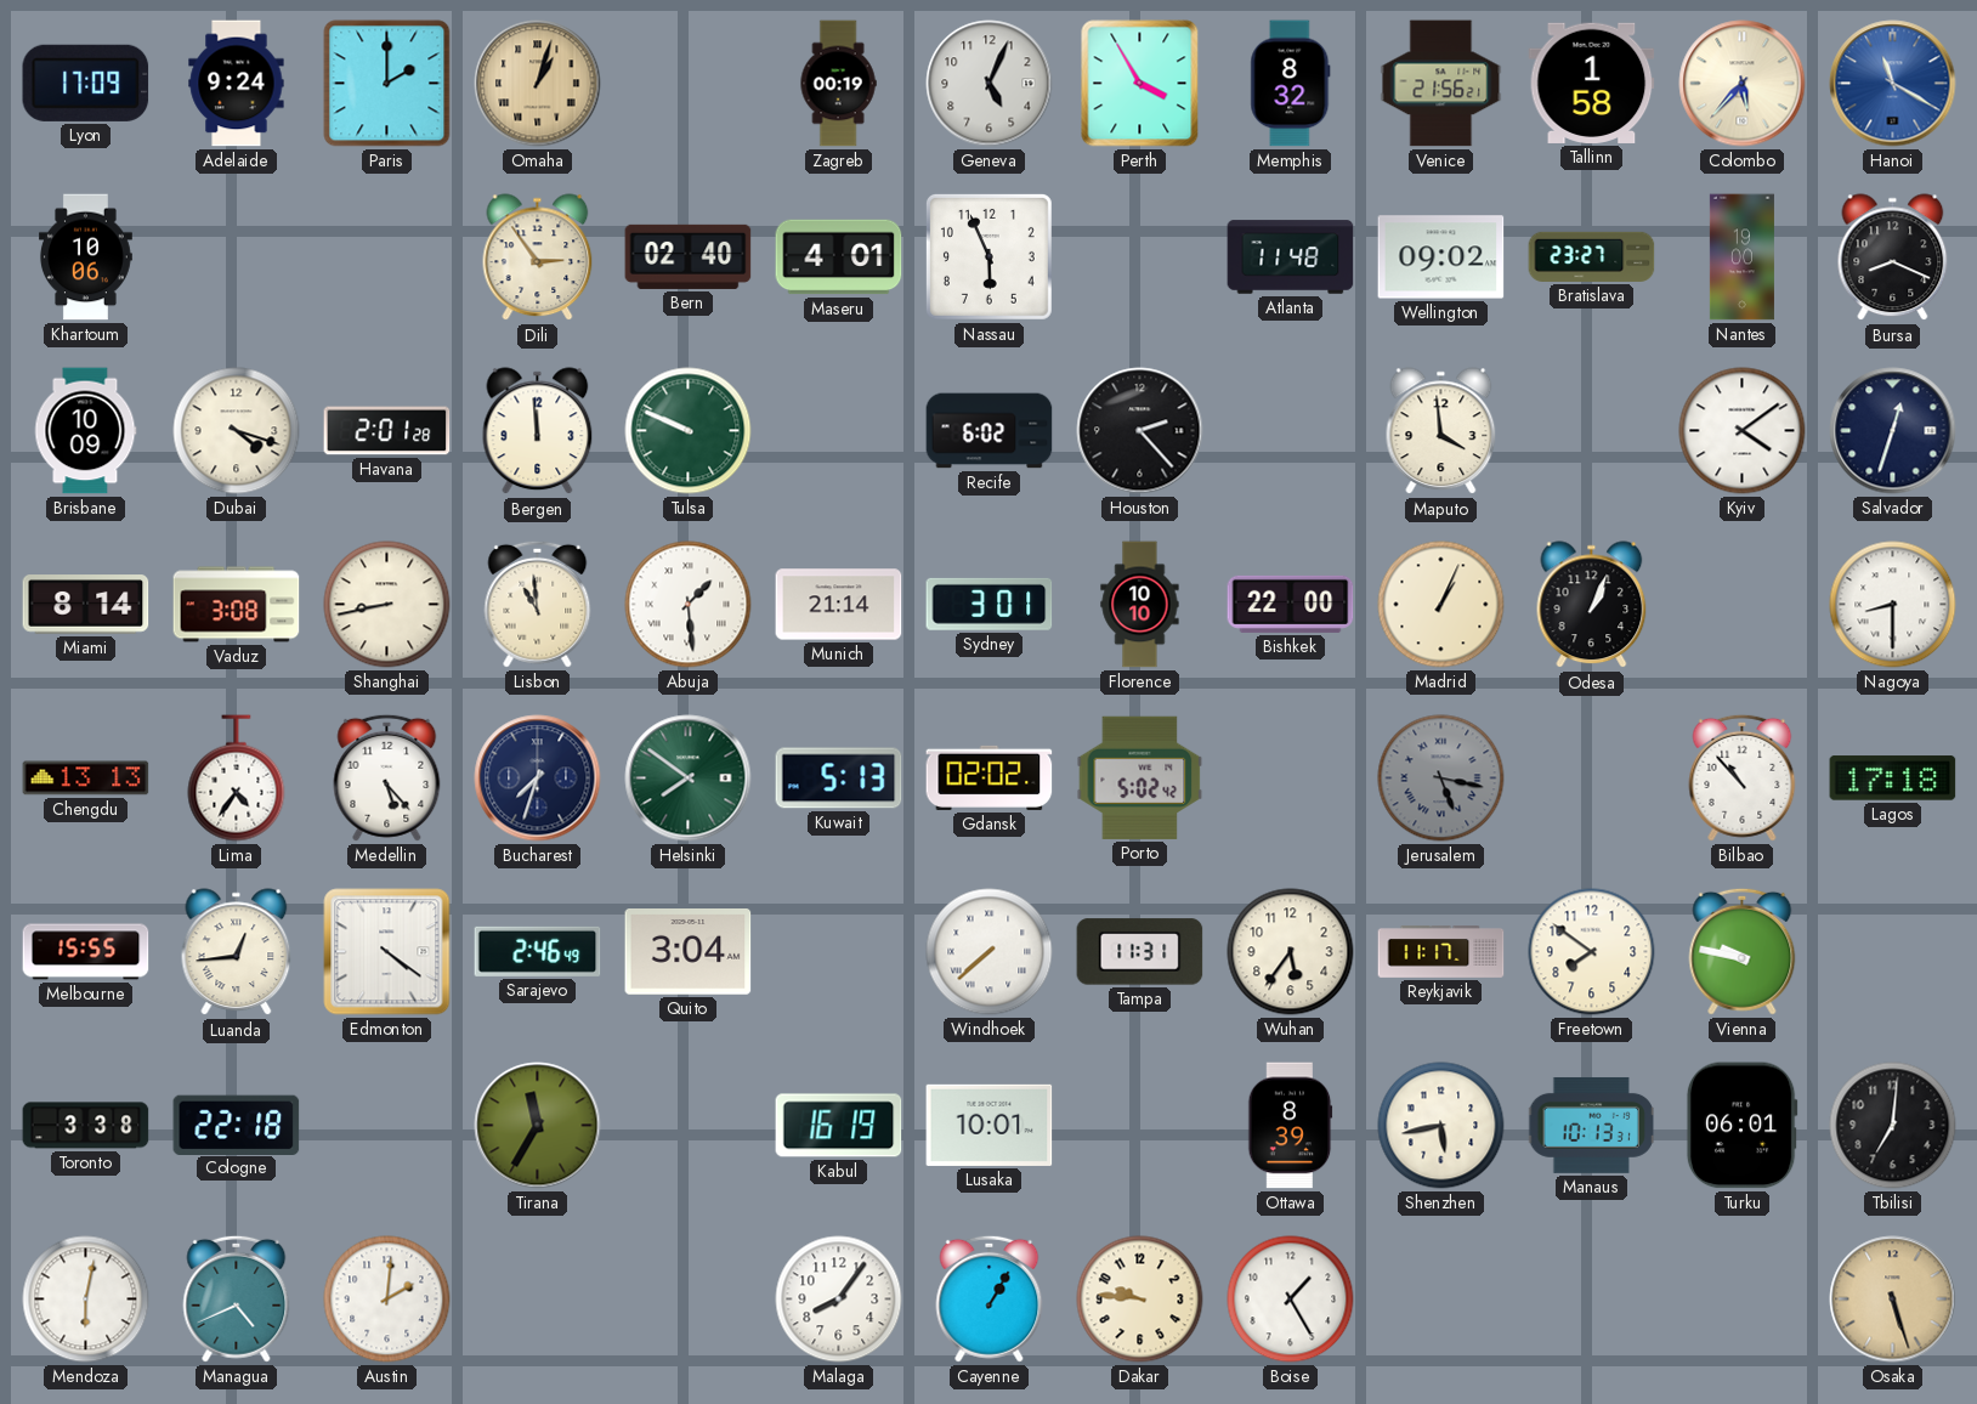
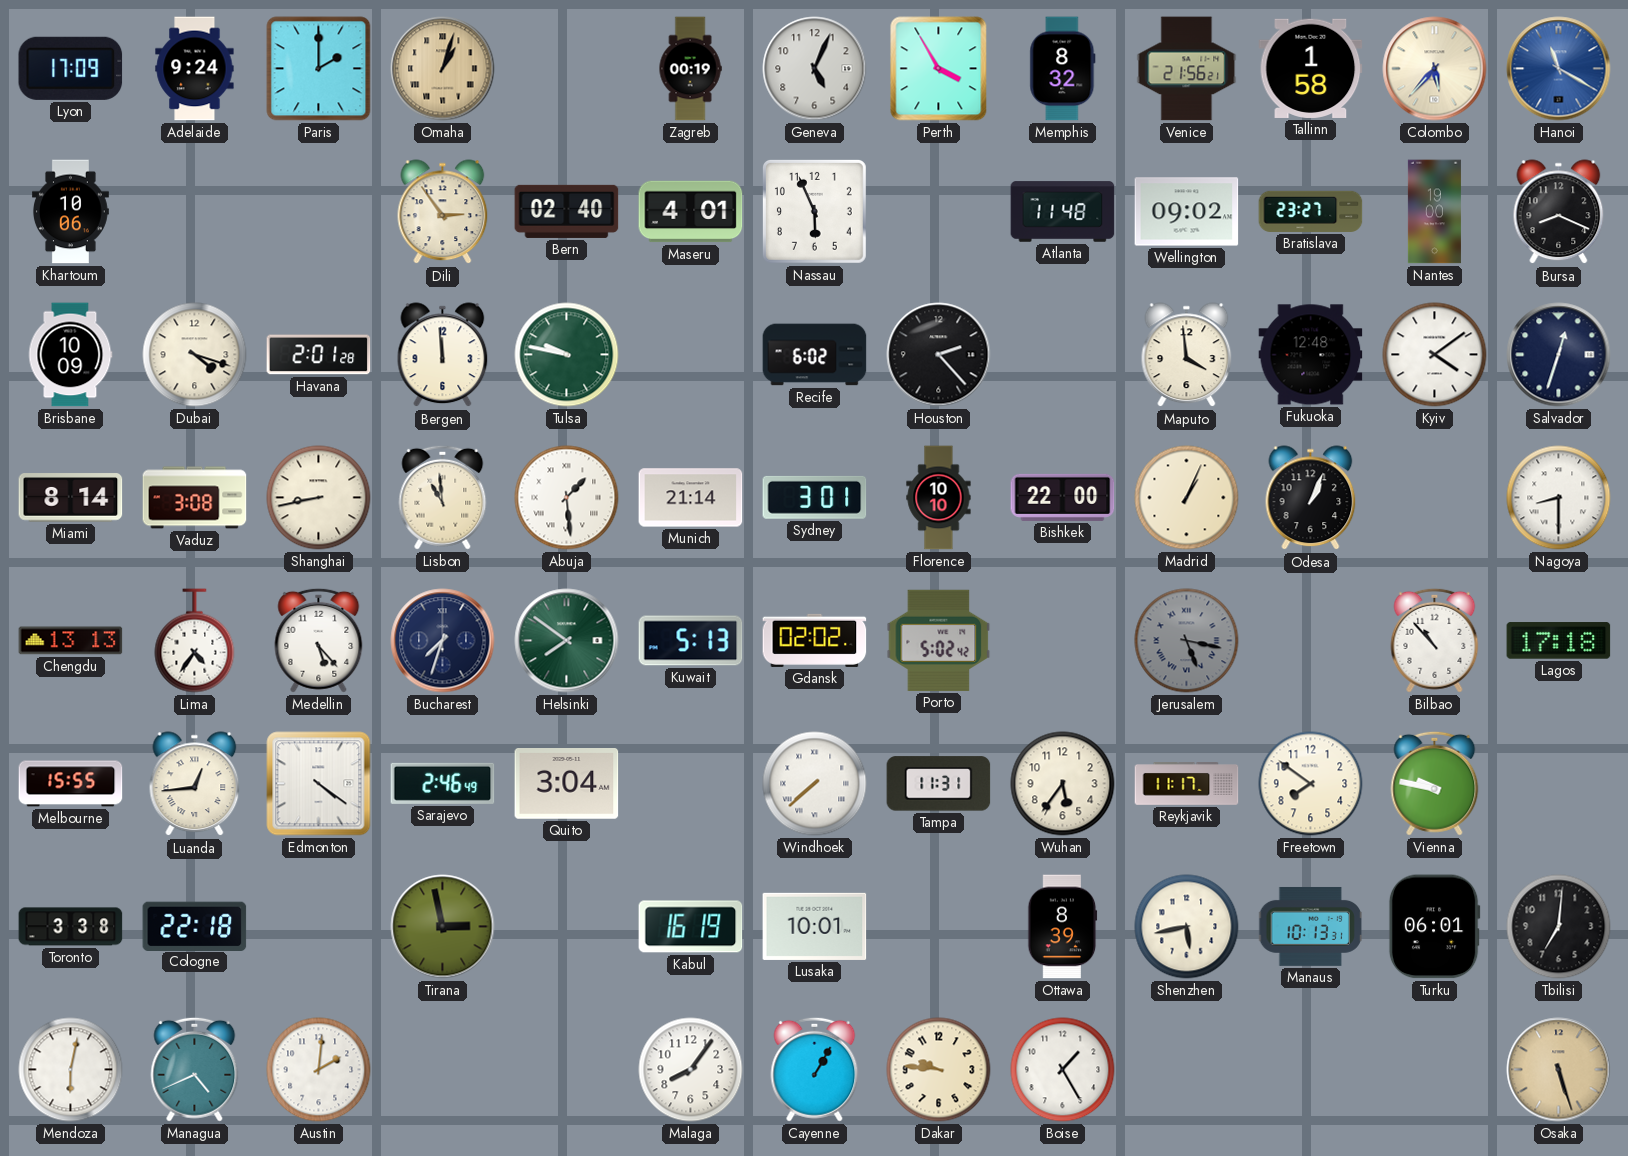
Tulsa: 9:49 -> 9:47
Fukuoka: none -> 12:48
Tirana: 11:35 -> 2:58
